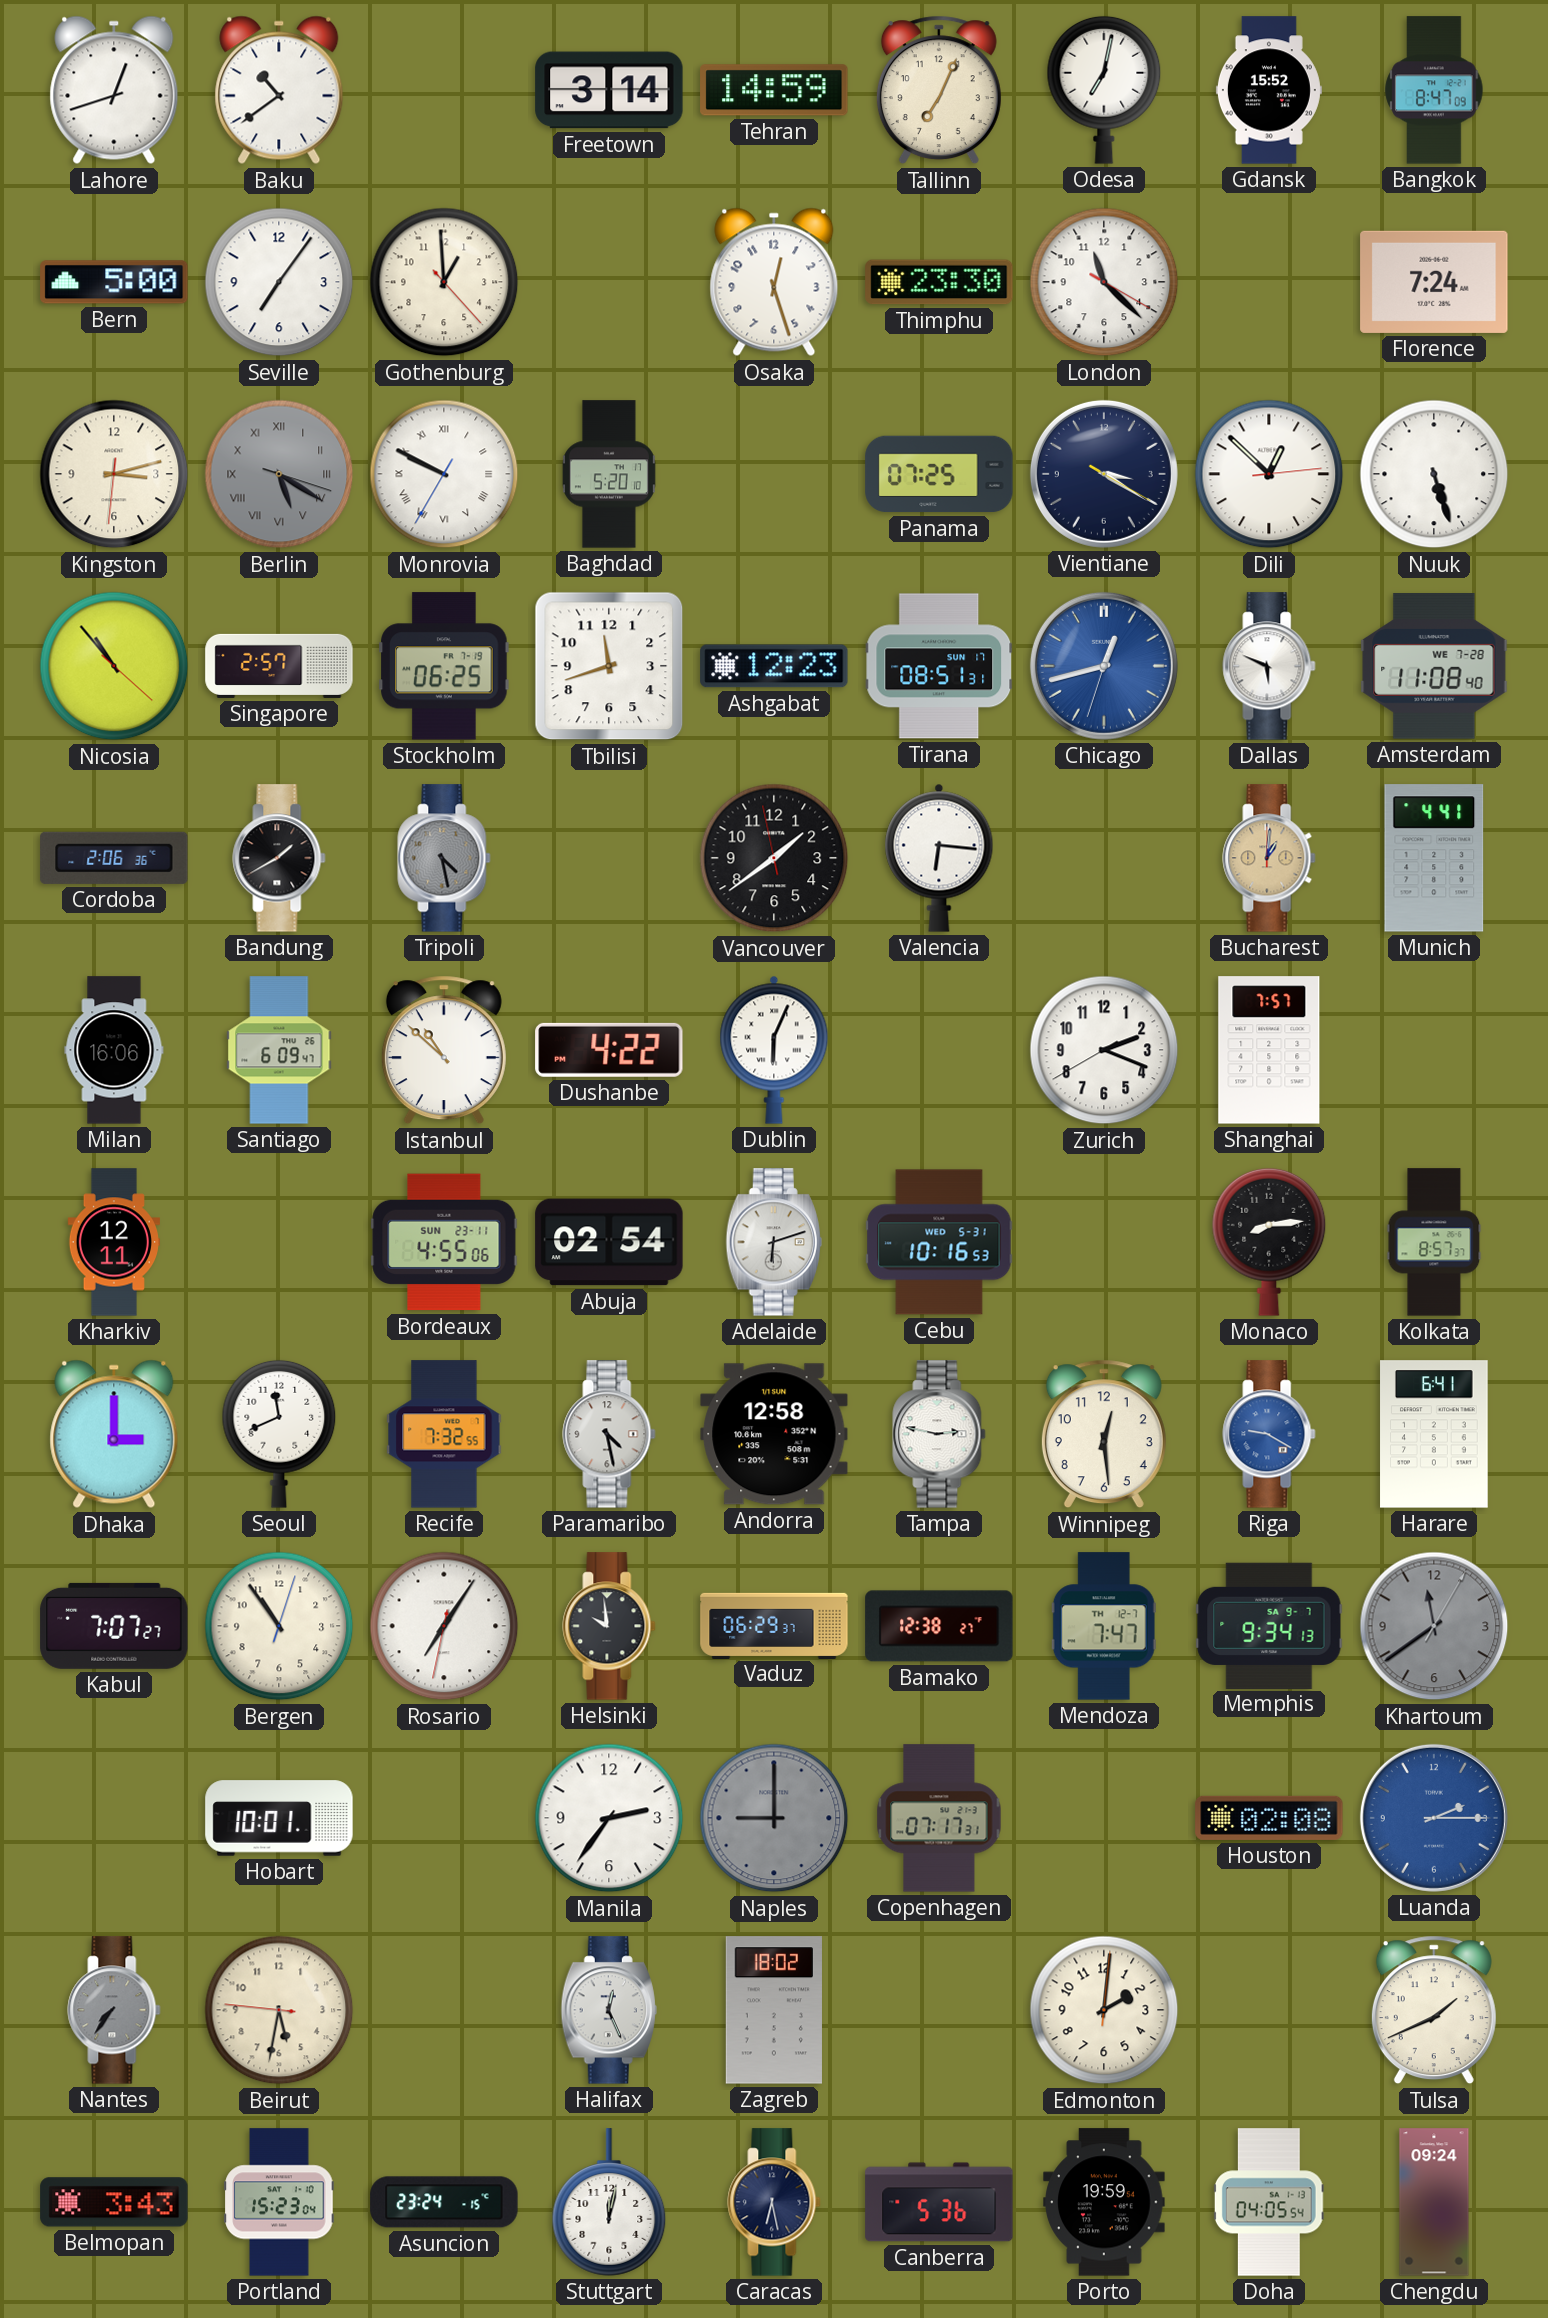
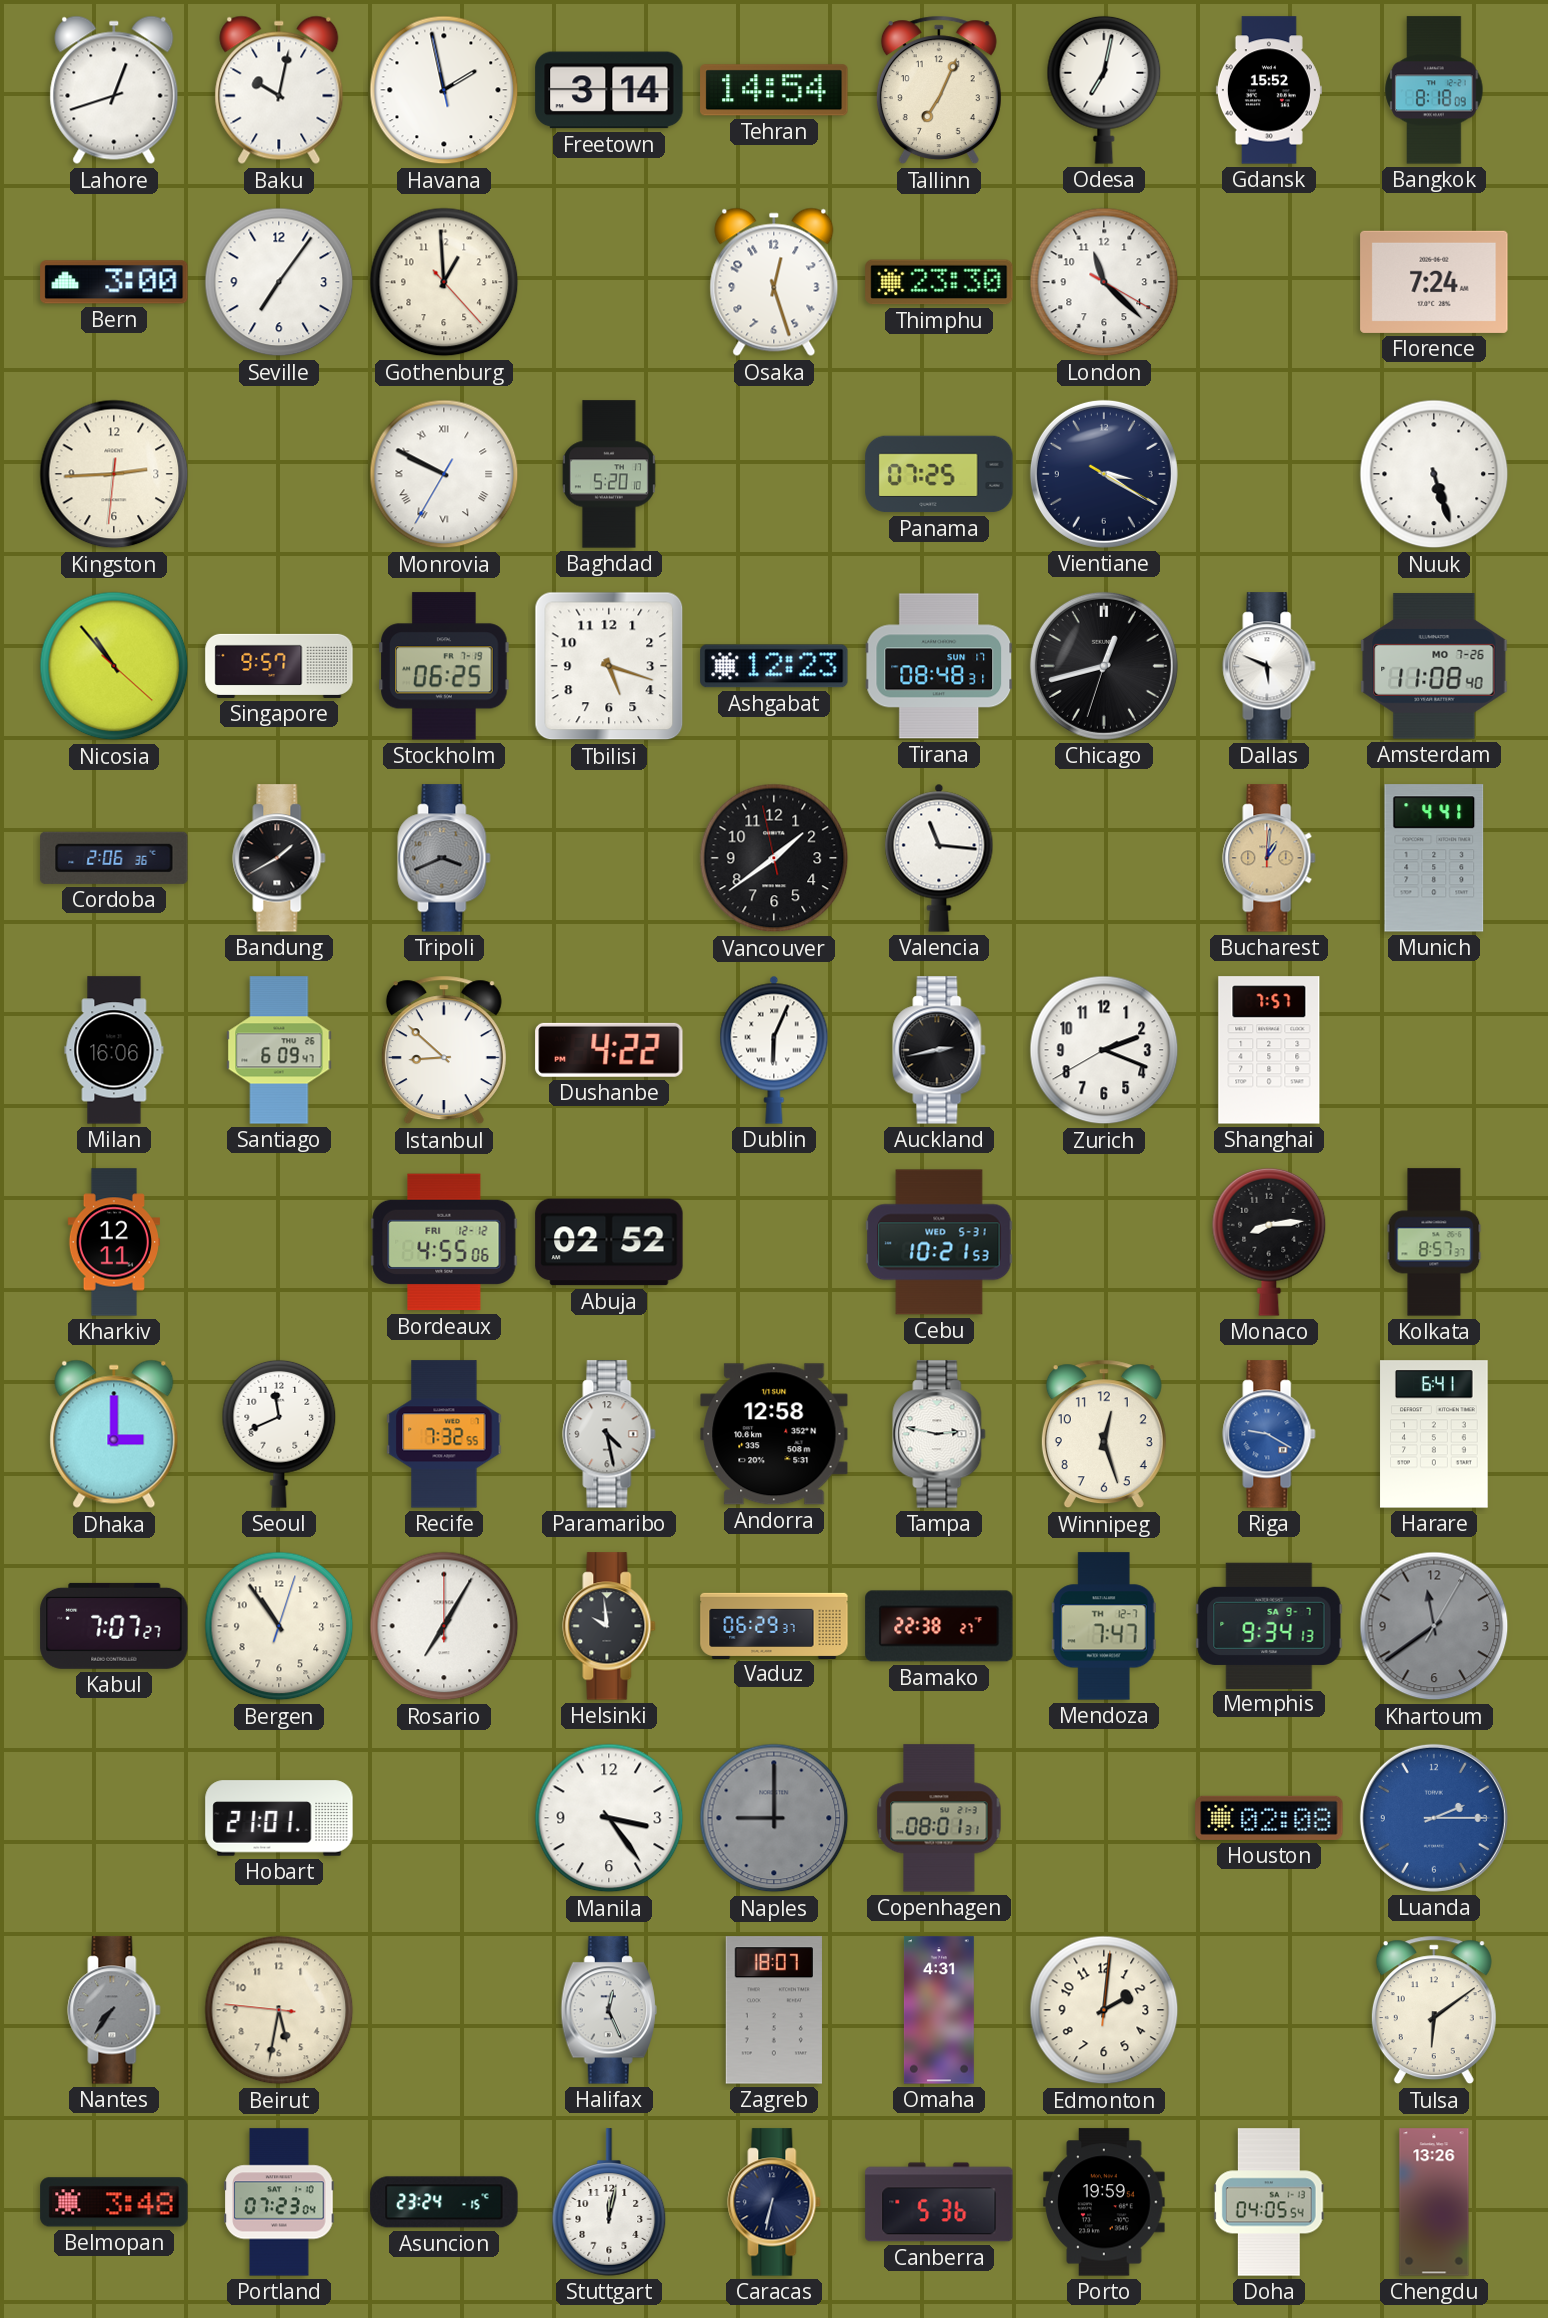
Baku: 10:39 -> 10:02
Havana: none -> 1:57
Tehran: 14:59 -> 14:54
Bangkok: 8:47 -> 8:18
Bern: 5:00 -> 3:00
Kingston: 3:12 -> 2:44
Berlin: 5:20 -> none
Dili: 12:52 -> none
Singapore: 2:57 -> 9:57
Tbilisi: 11:42 -> 5:18
Tirana: 08:51 -> 08:48
Chicago dial: blue -> black
Amsterdam date: WE 7-28 -> MO 7-26
Tripoli: 4:28 -> 3:41
Valencia: 6:16 -> 11:16
Istanbul: 10:52 -> 8:52
Auckland: none -> 2:43
Bordeaux date: SUN 23-11 -> FRI 12-12
Abuja: 02:54 -> 02:52
Adelaide: 6:12 -> none
Cebu: 10:16 -> 10:21
Winnipeg: 12:29 -> 12:27
Rosario: 7:05:32 -> 7:05:00
Bamako: 12:38 -> 22:38
Hobart: 10:01 -> 21:01
Manila: 2:36 -> 3:24
Copenhagen: 07:17 -> 08:01
Zagreb: 18:02 -> 18:07
Omaha: none -> 4:31
Tulsa: 1:41 -> 6:09
Belmopan: 3:43 -> 3:48
Portland: 15:23 -> 07:23
Caracas: 6:28 -> 6:32
Chengdu: 09:24 -> 13:26
